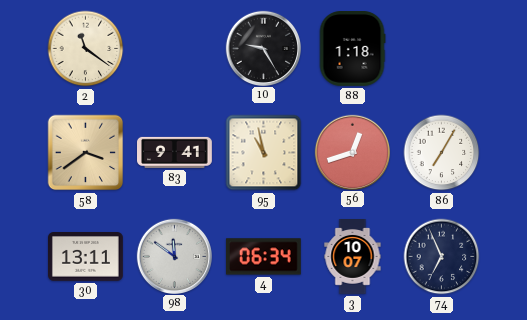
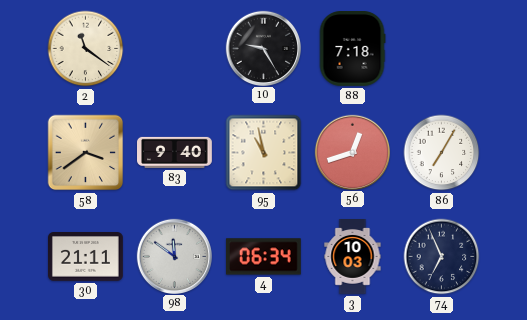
88: 1:18 -> 7:18
83: 9:41 -> 9:40
30: 13:11 -> 21:11
3: 10:07 -> 10:03
